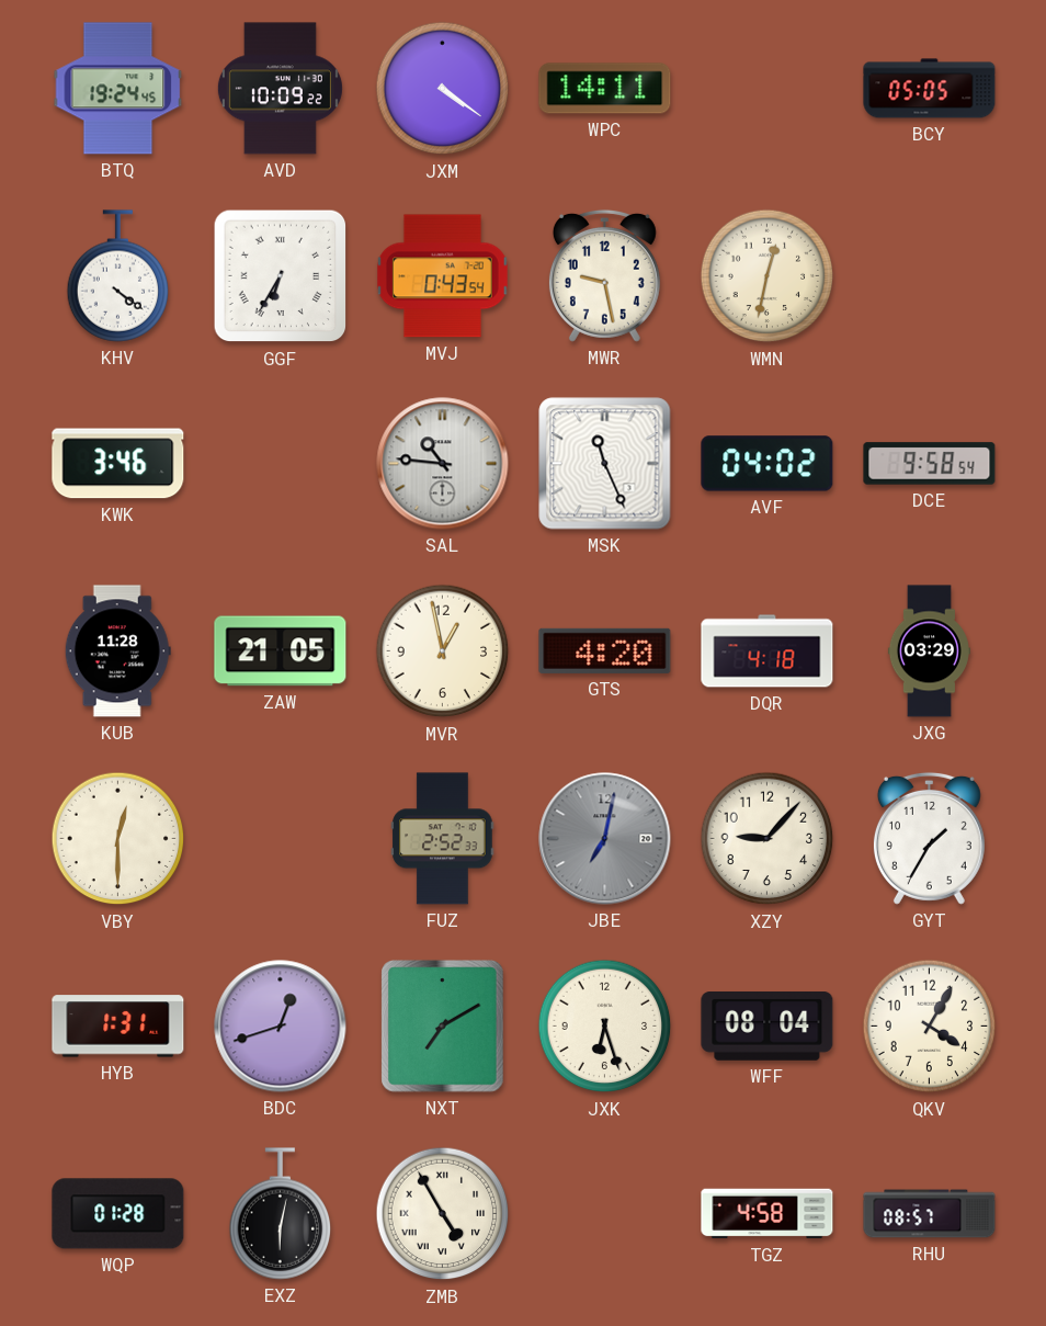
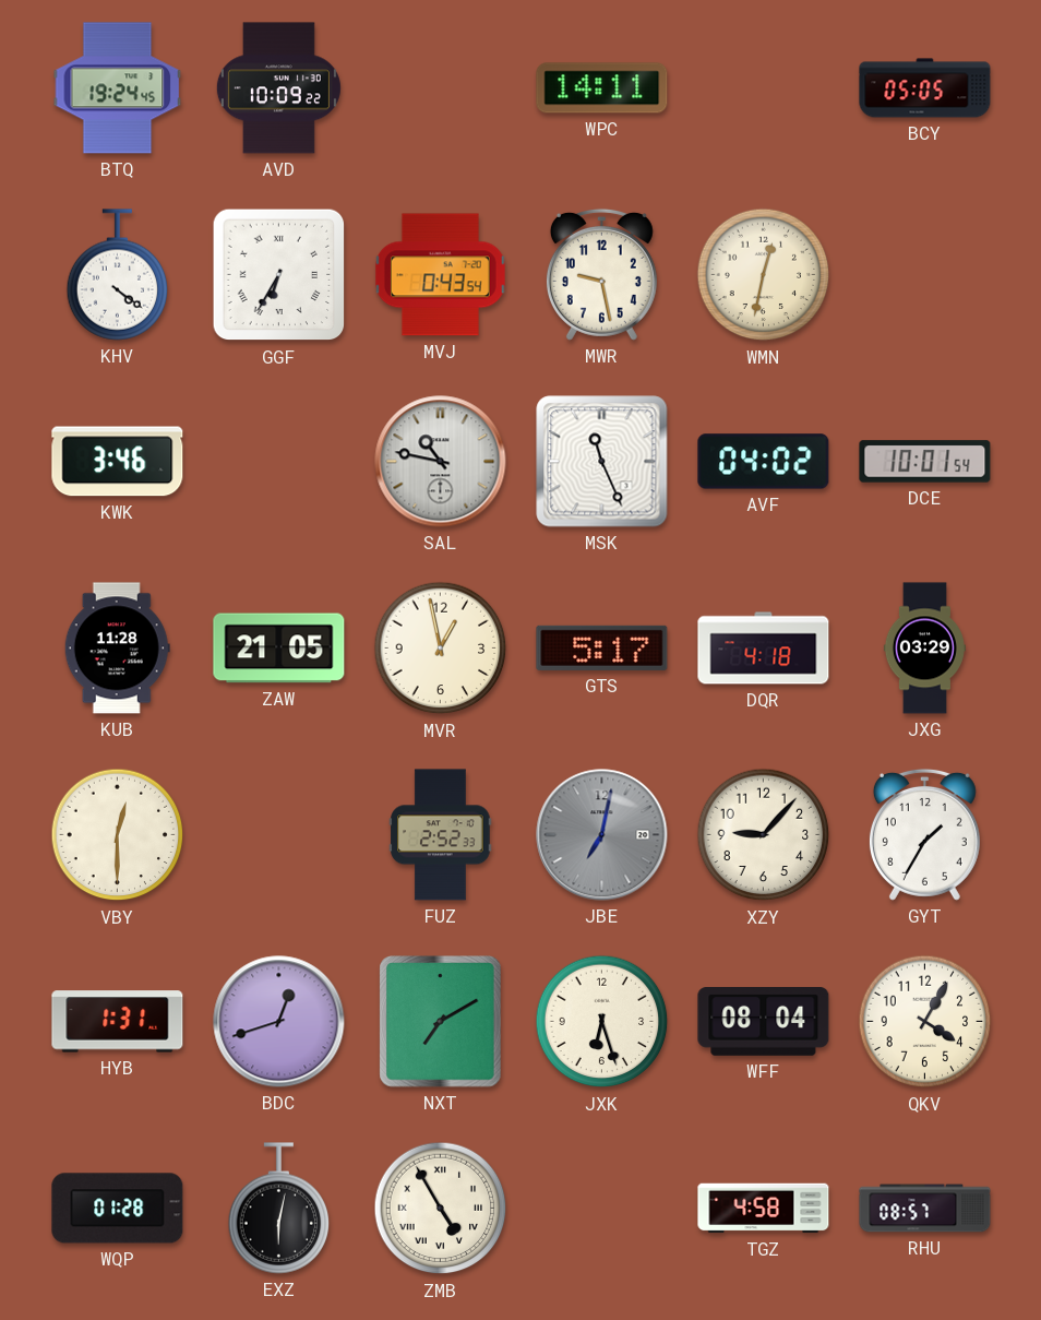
JXM: 4:21 -> none
SAL: 10:46 -> 10:47
DCE: 9:58 -> 10:01
GTS: 4:20 -> 5:17
